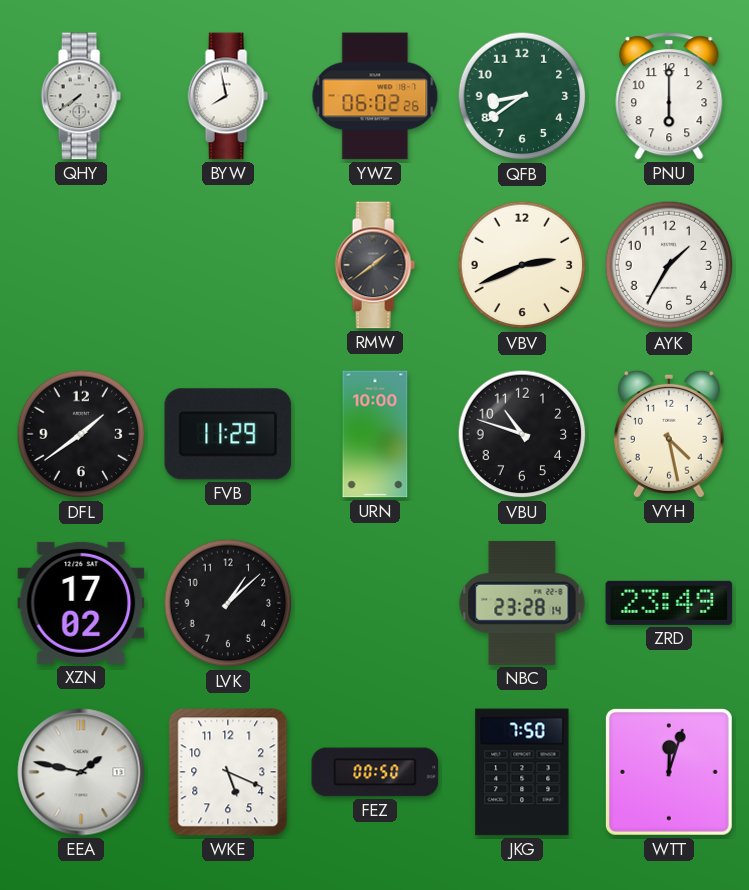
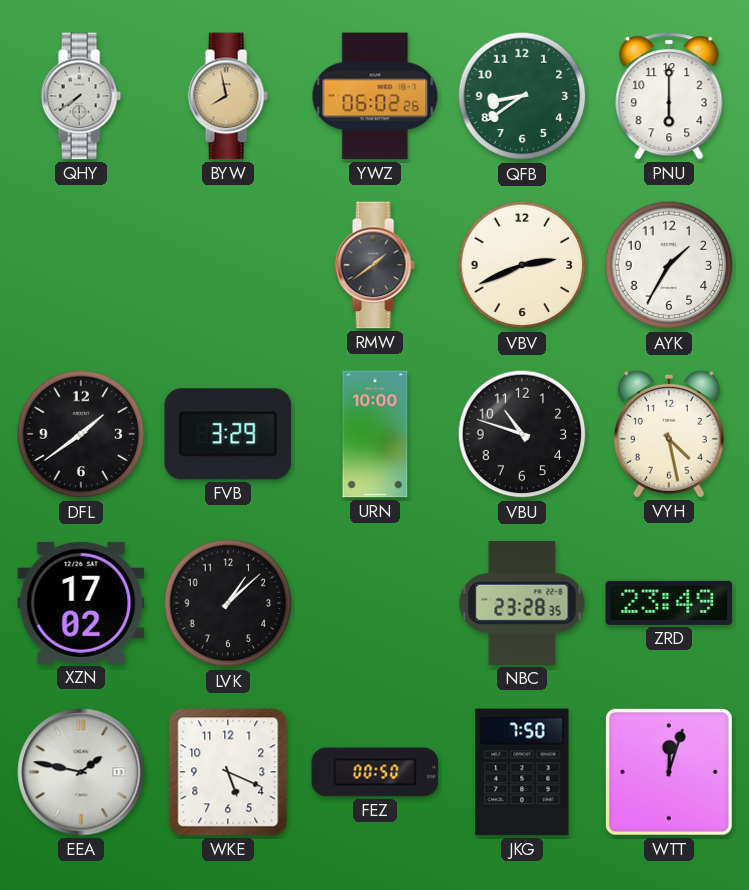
BYW dial: white -> champagne
FVB: 11:29 -> 3:29
NBC: 23:28:14 -> 23:28:35
